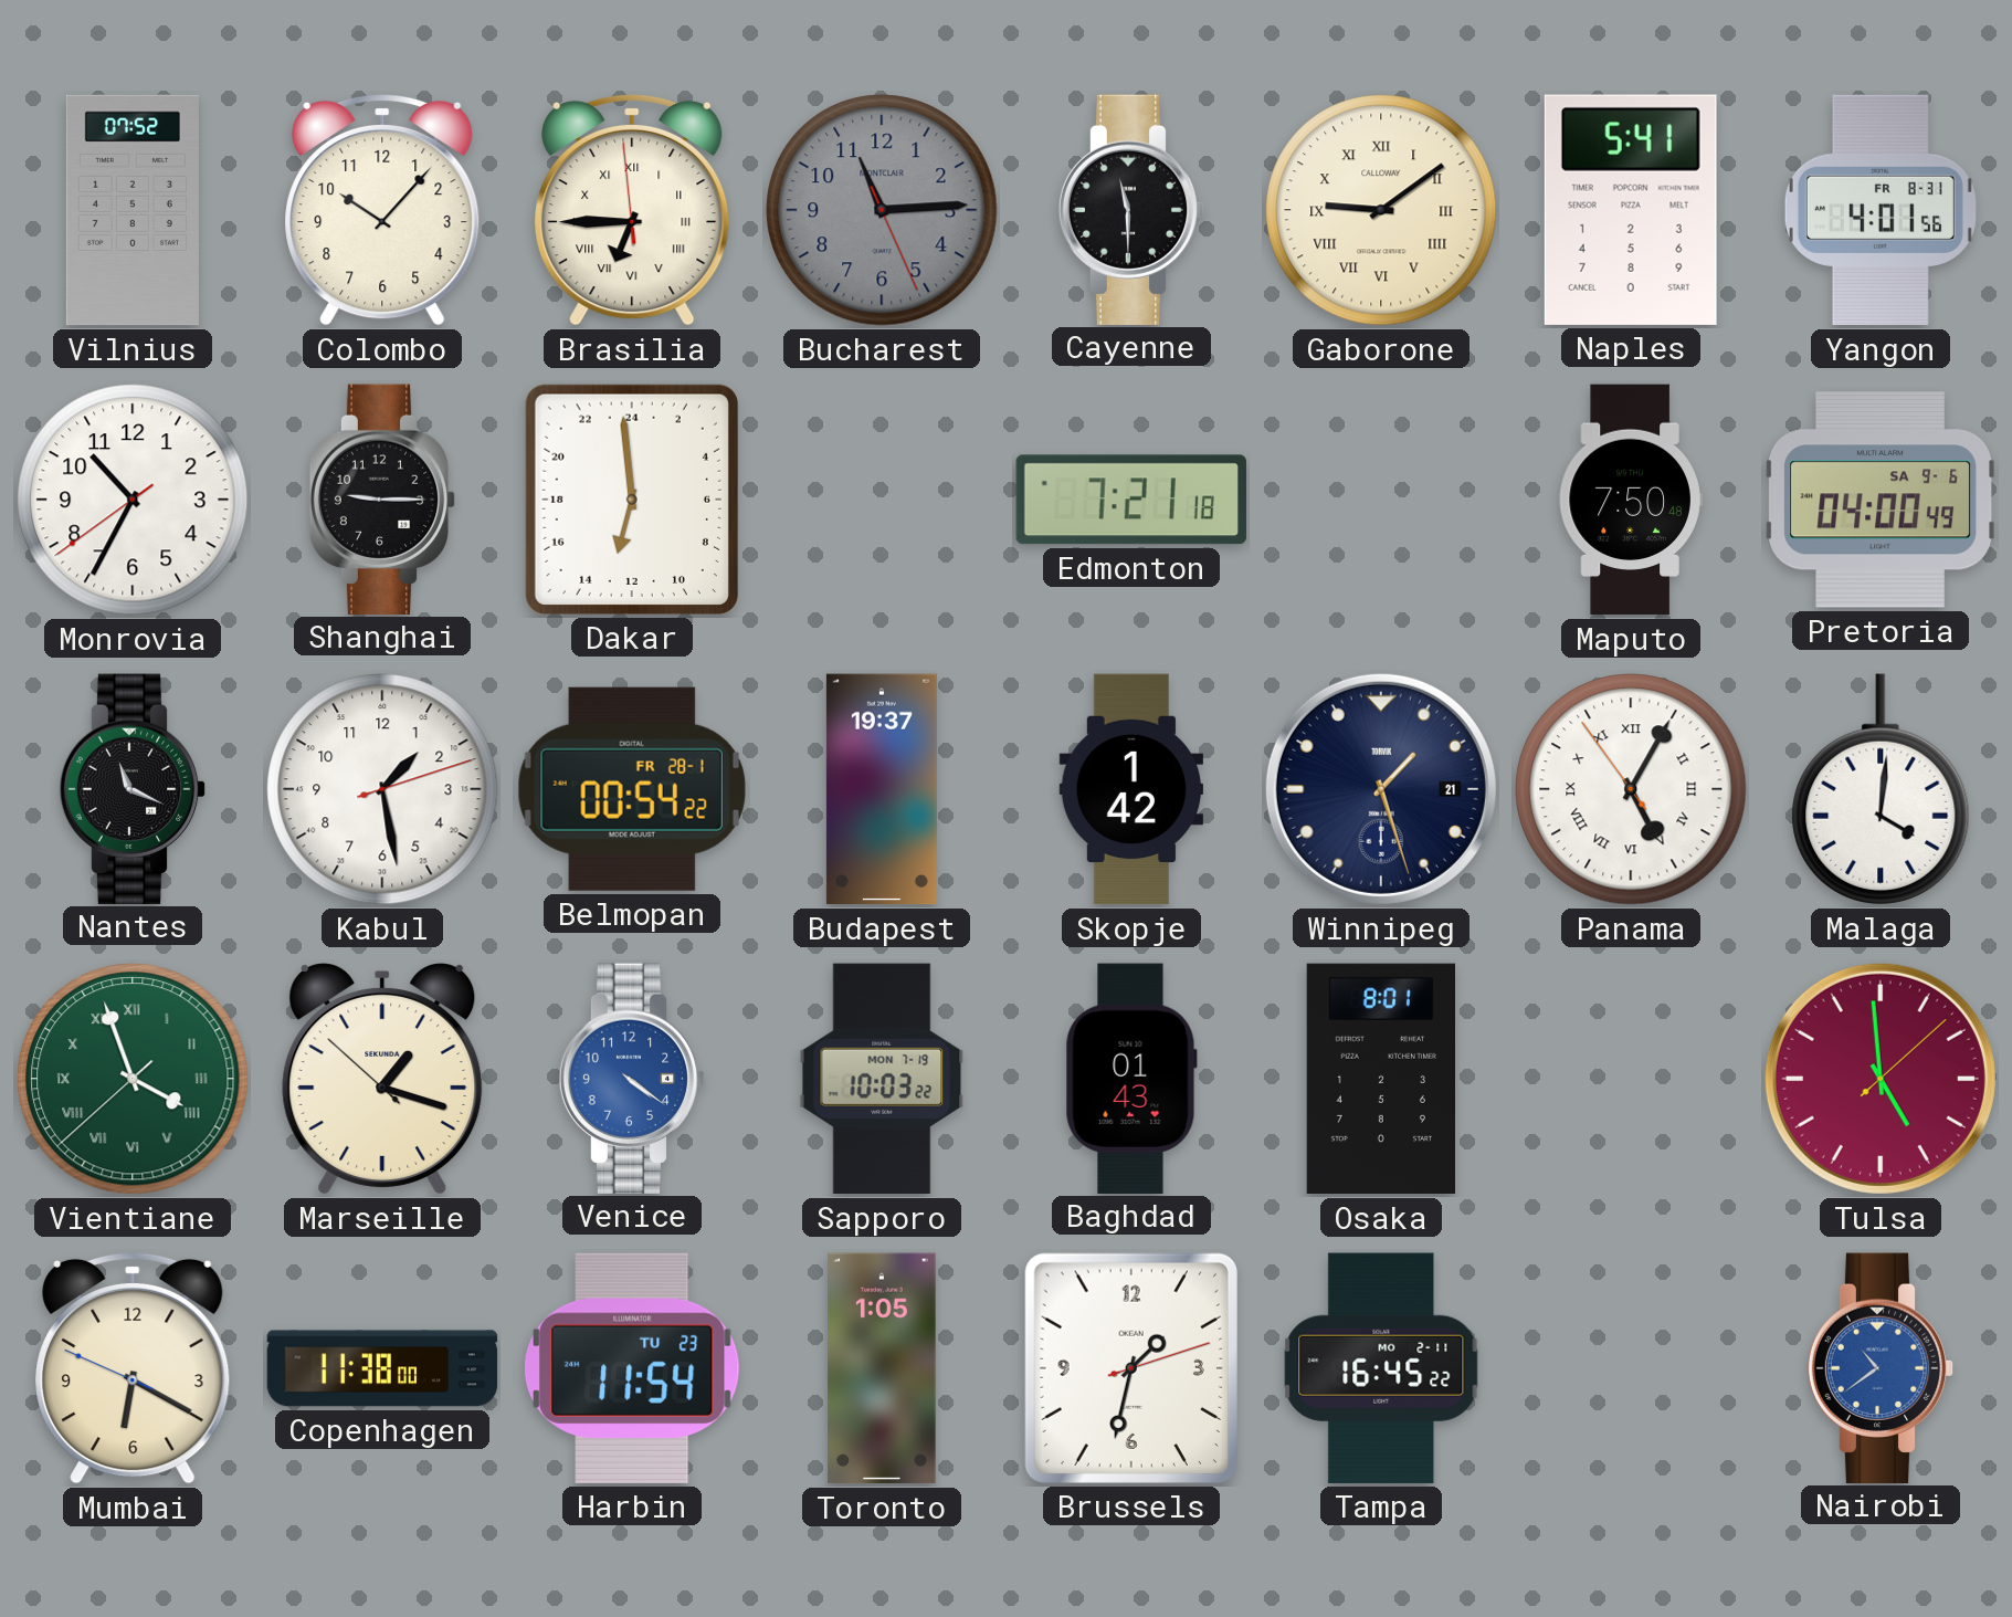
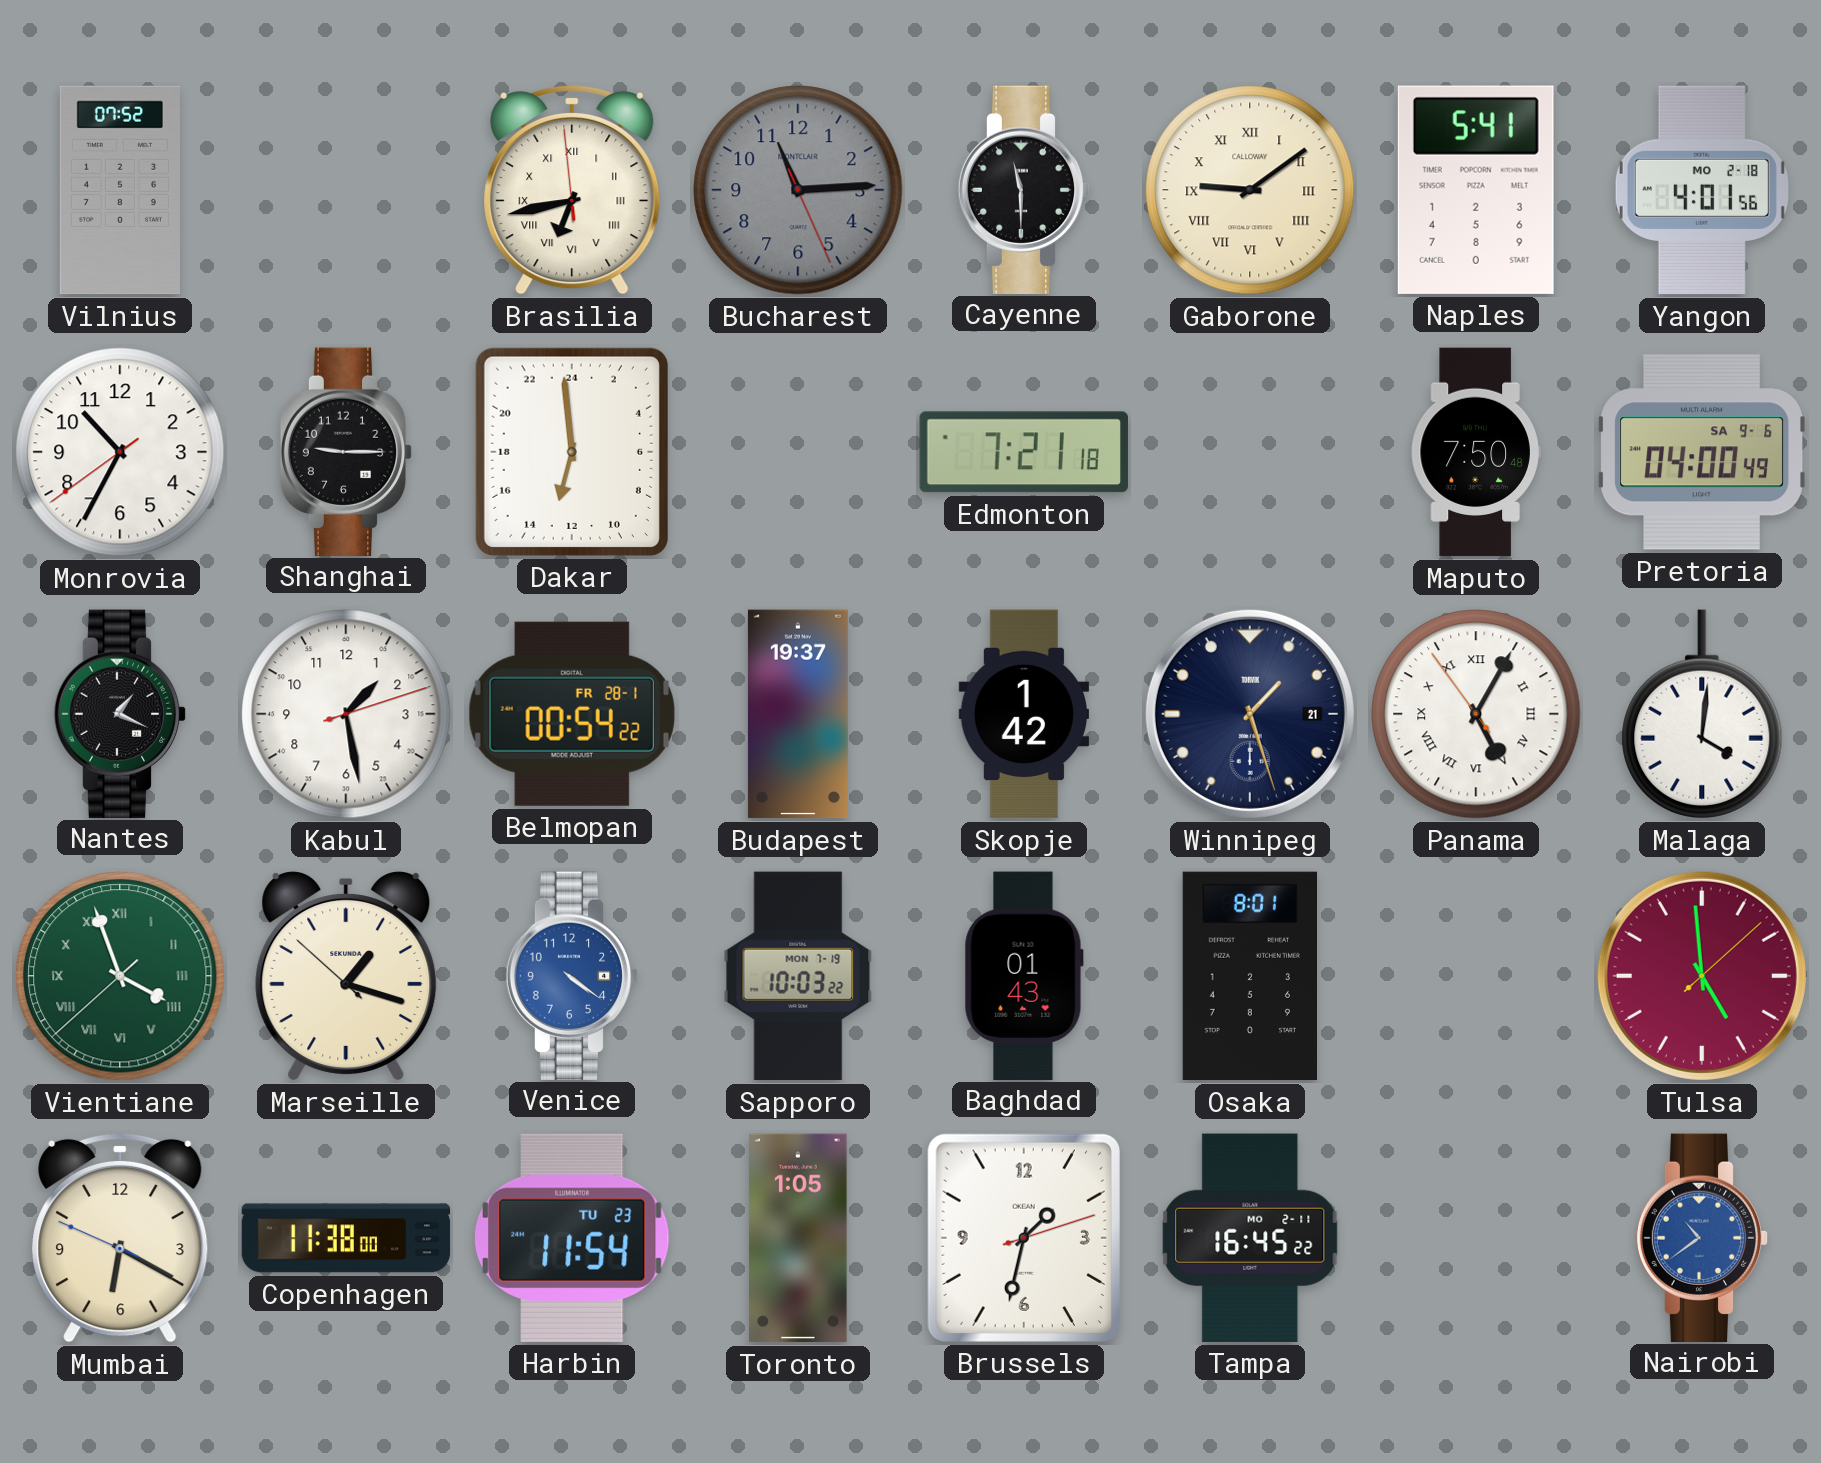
Colombo: 10:07 -> none
Brasilia: 6:44 -> 6:42
Yangon date: FR 8-31 -> MO 2-18
Nantes: 11:19 -> 1:19
